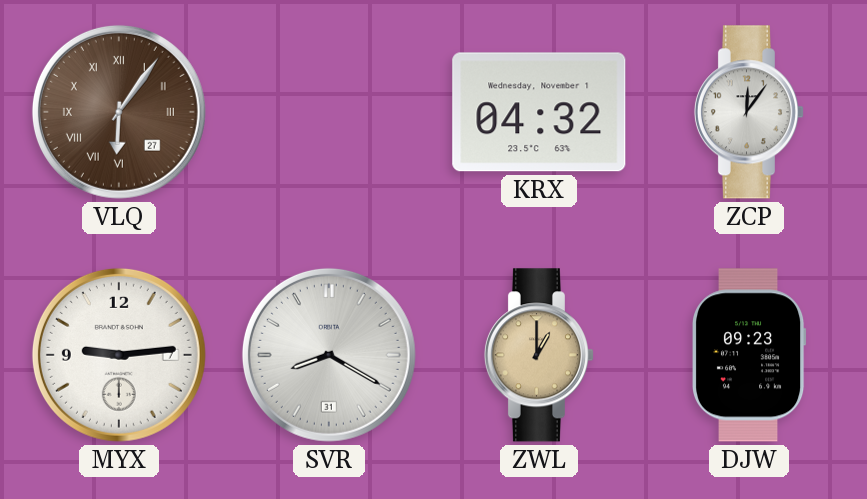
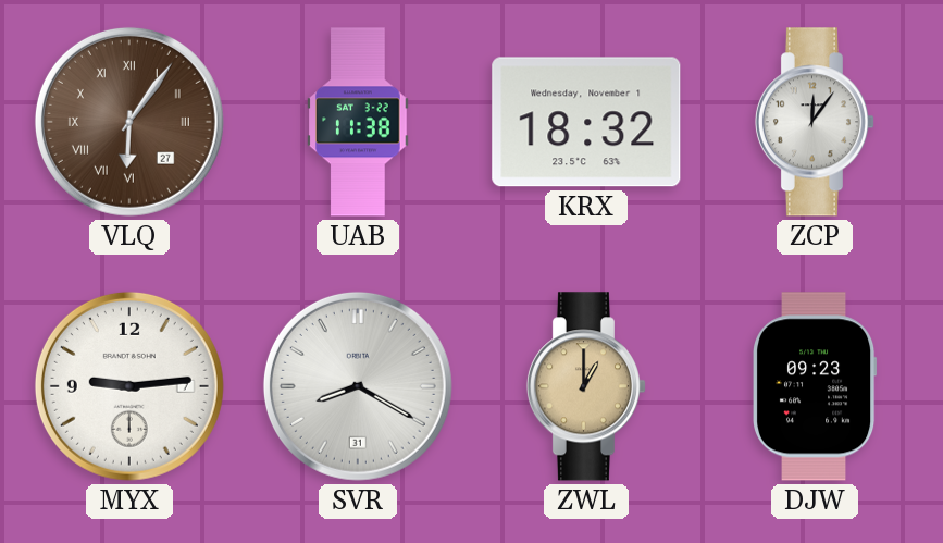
UAB: none -> 11:38
KRX: 04:32 -> 18:32
